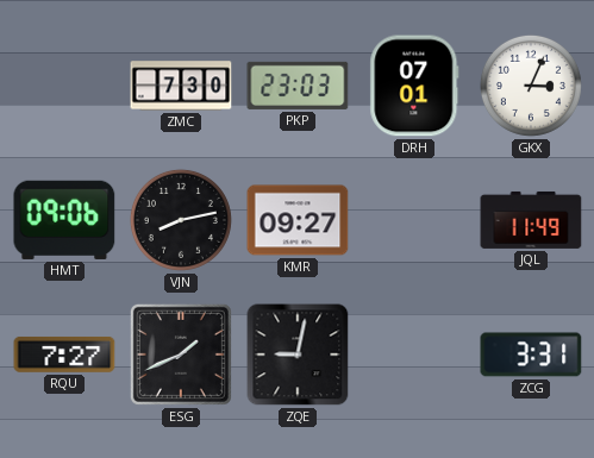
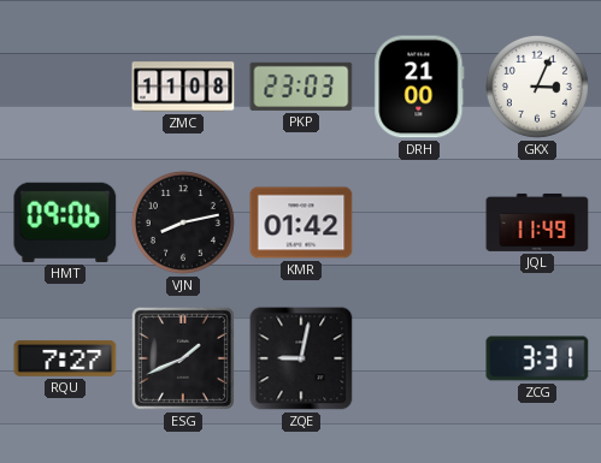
ZMC: 7:30 -> 11:08
DRH: 07:01 -> 21:00
KMR: 09:27 -> 01:42
